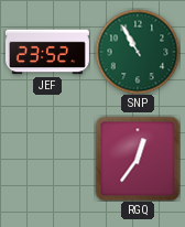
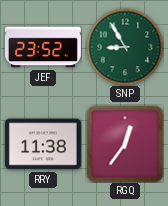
SNP: 10:55 -> 8:55
RRY: none -> 11:38
